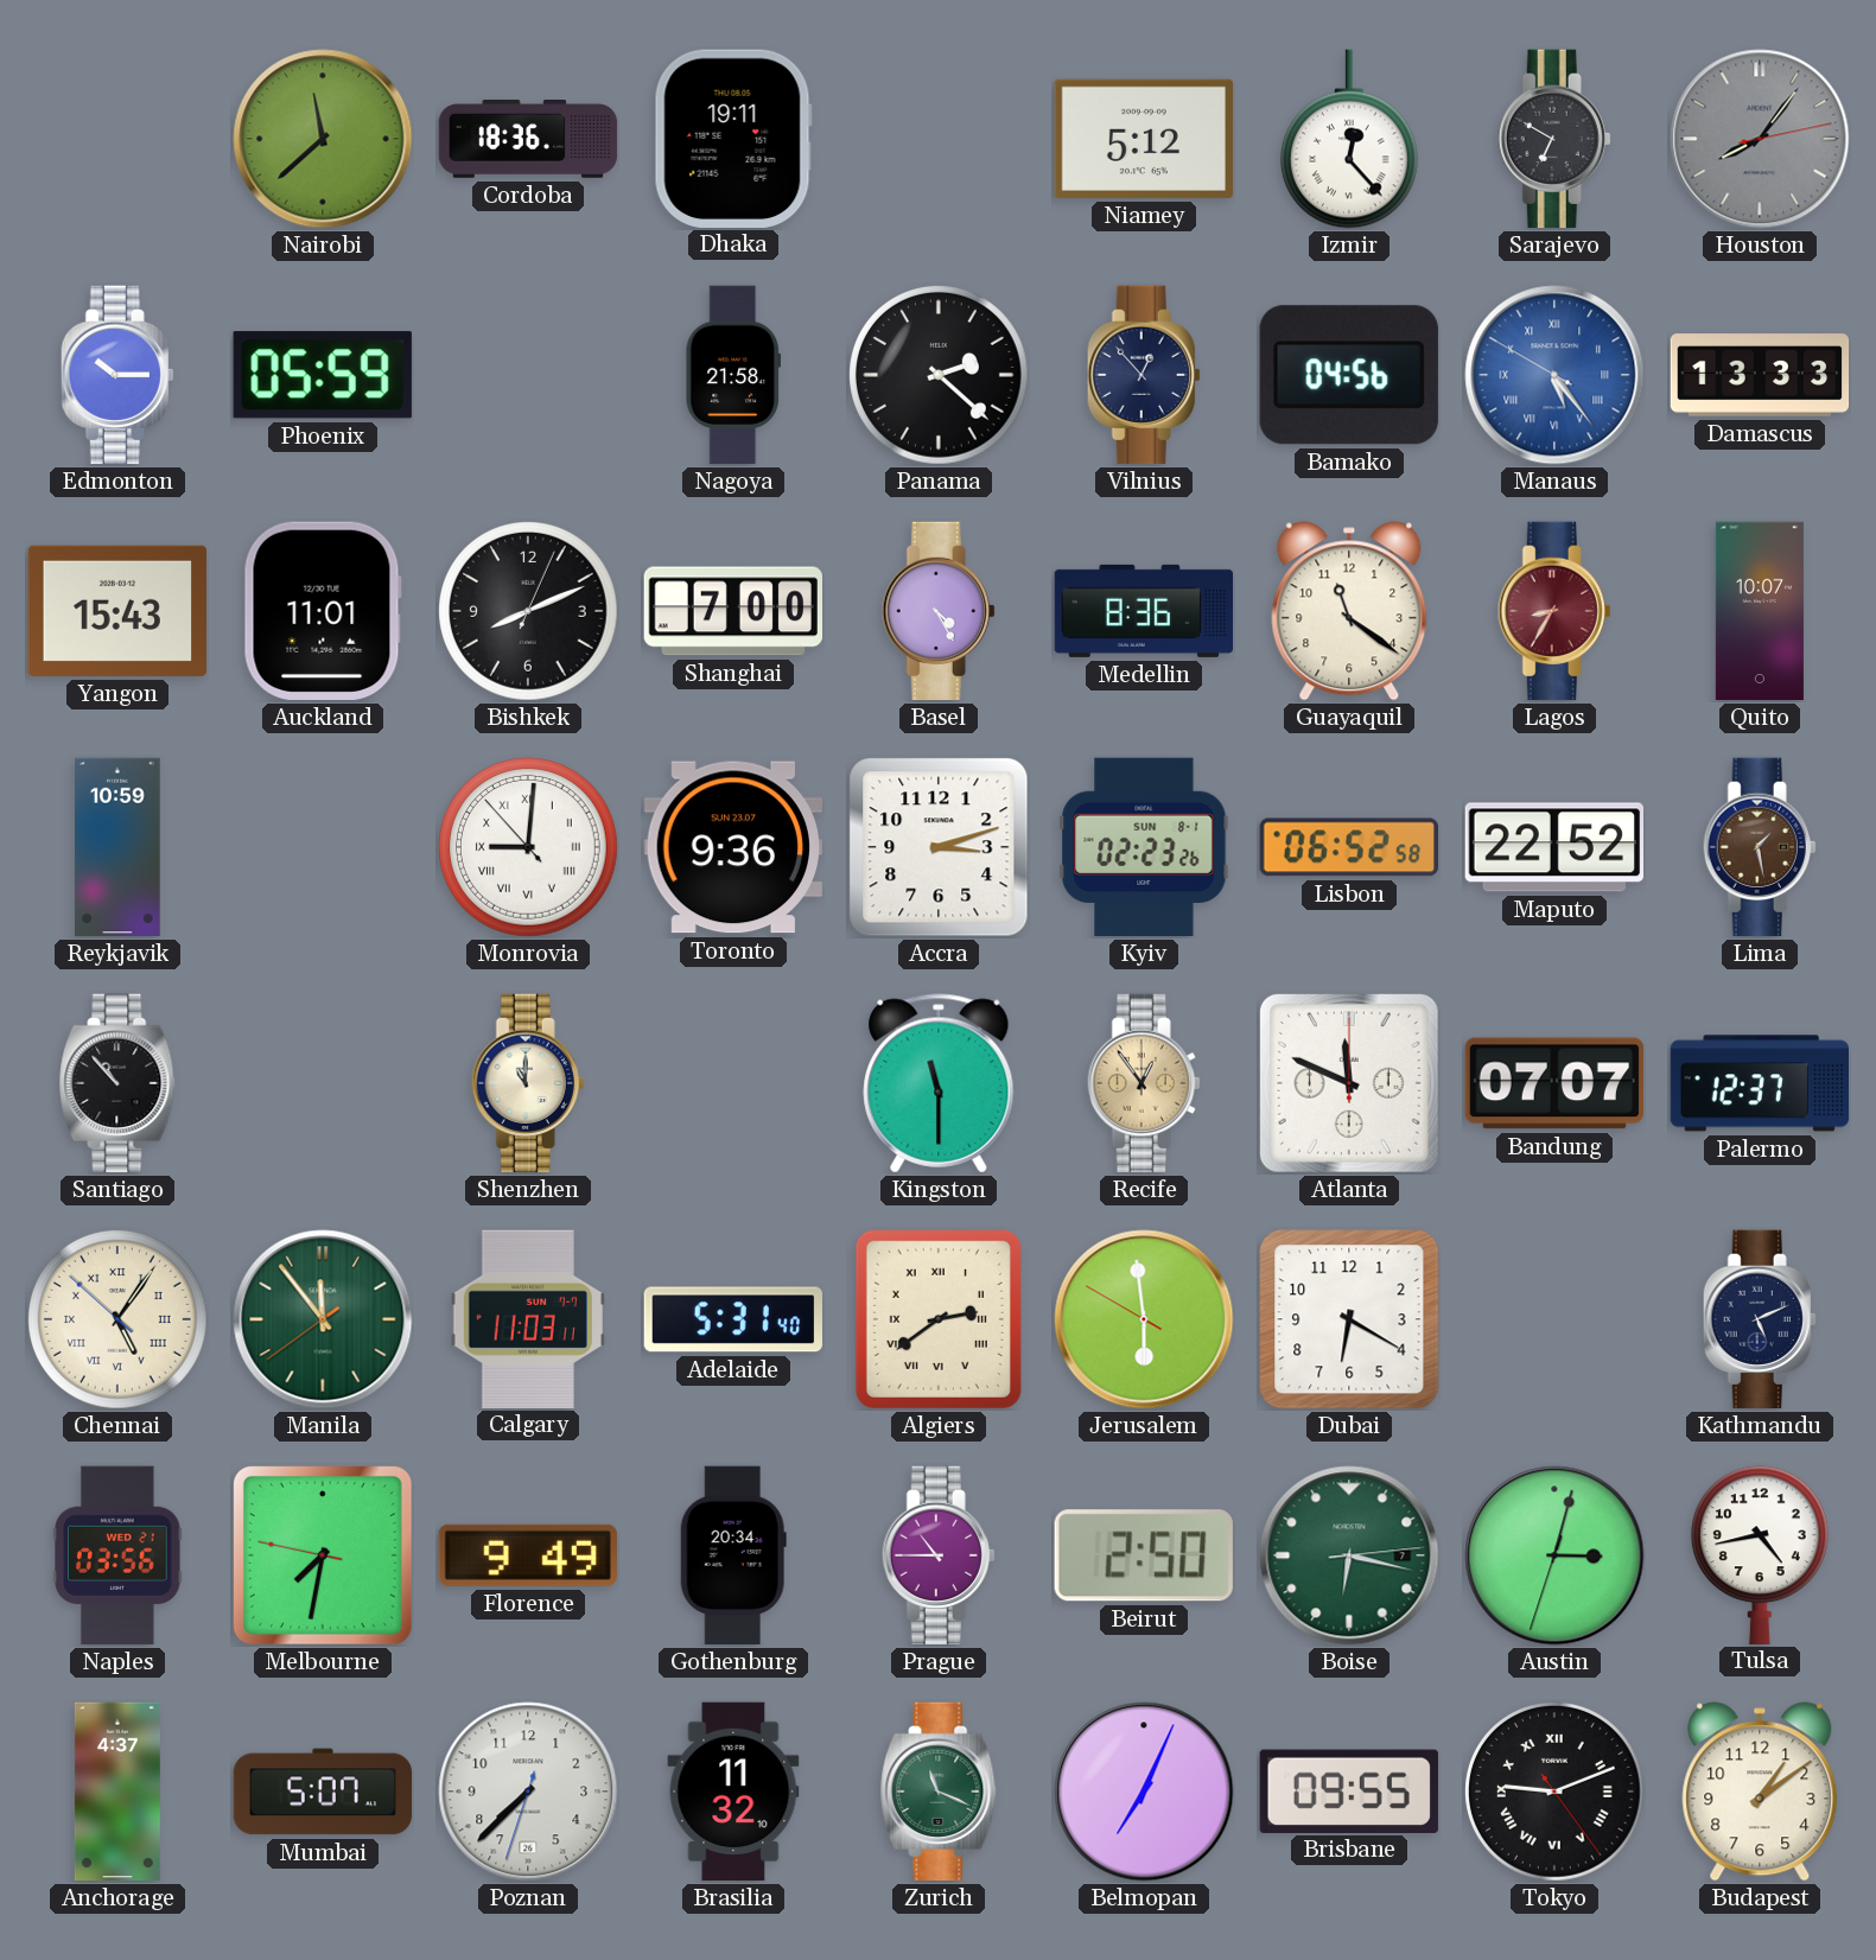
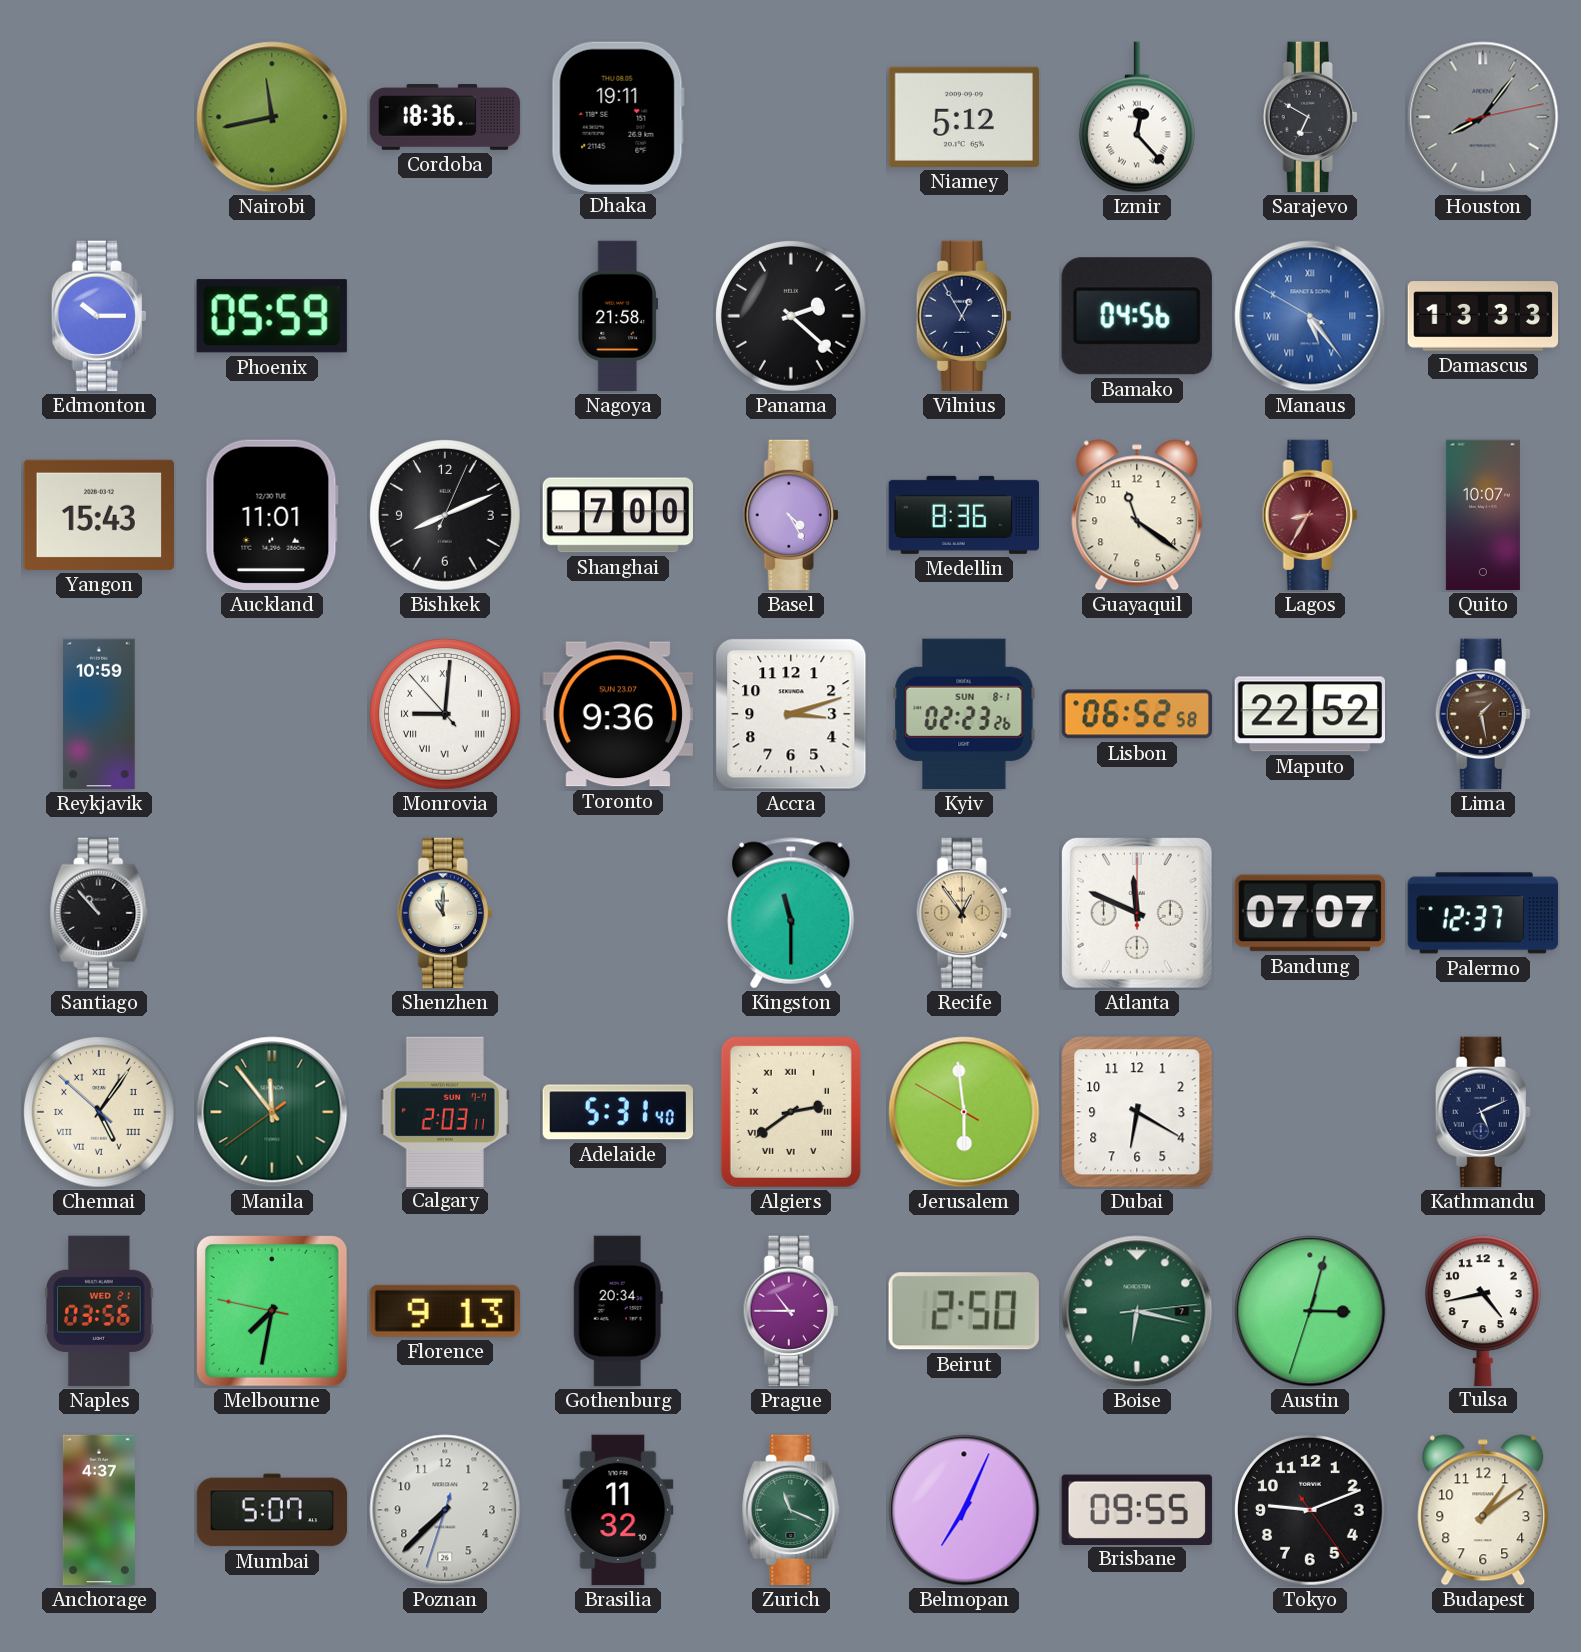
Nairobi: 11:38 -> 11:43
Vilnius: 12:53 -> 12:55
Calgary: 11:03 -> 2:03
Florence: 9:49 -> 9:13
Tokyo numerals: Roman -> Arabic
